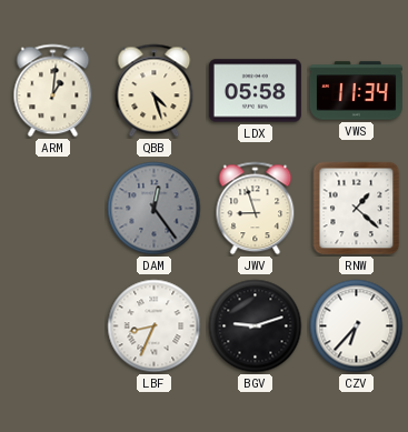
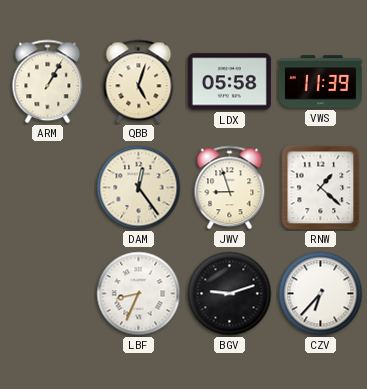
ARM: 1:01 -> 1:05
QBB: 4:27 -> 5:03
VWS: 11:34 -> 11:39
DAM dial: grey -> cream
